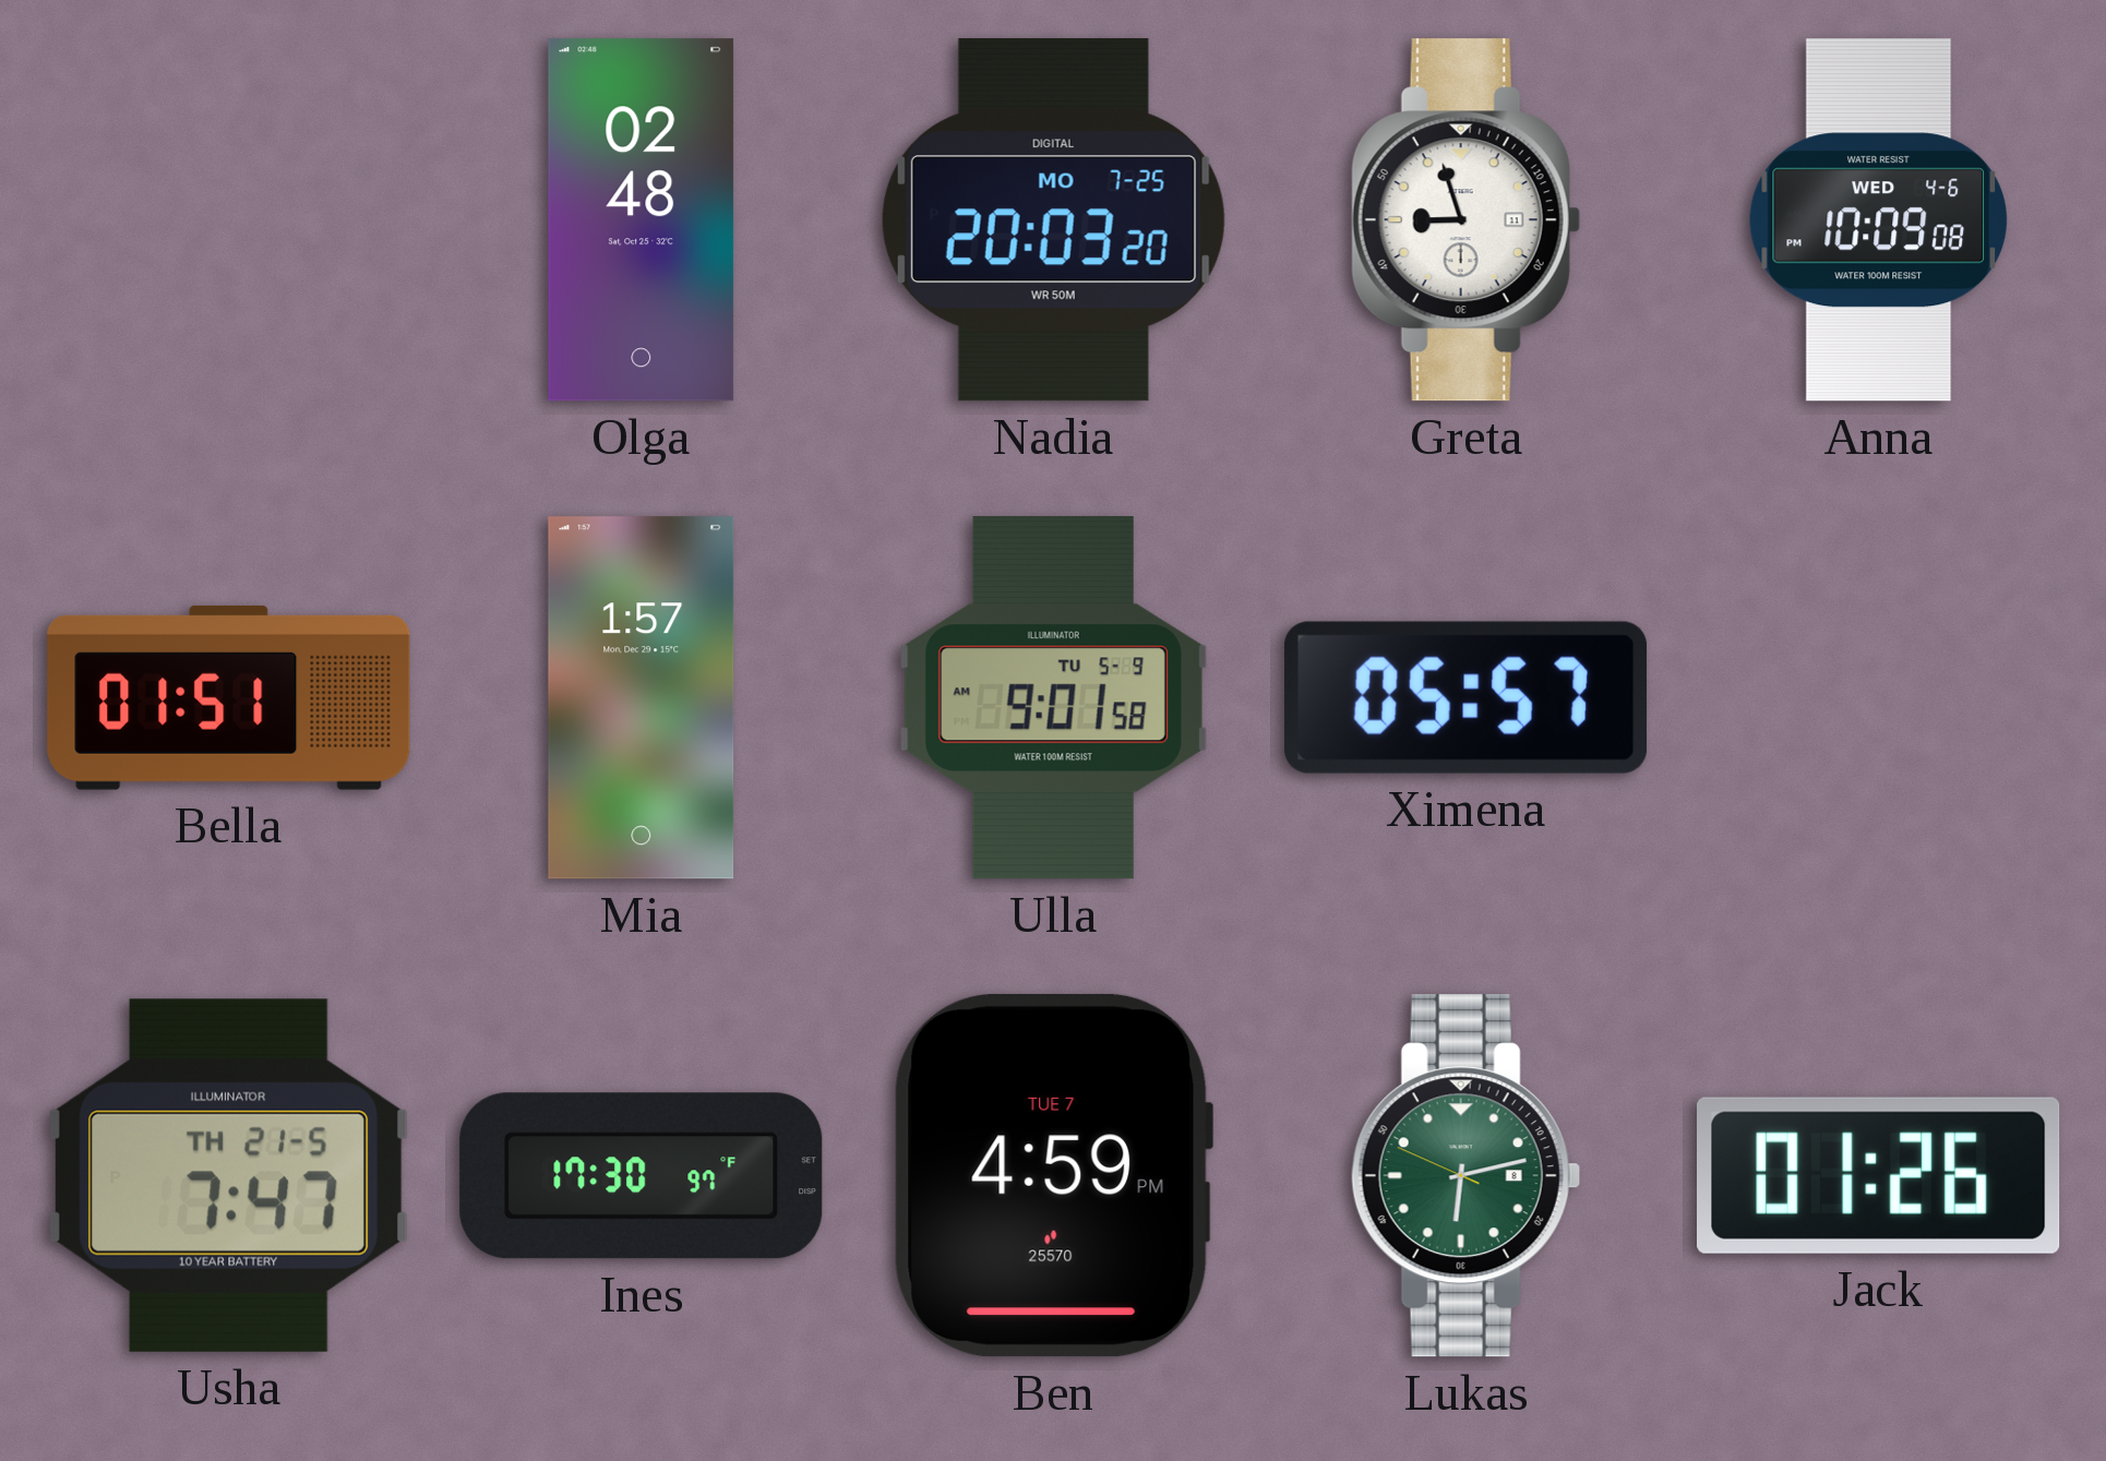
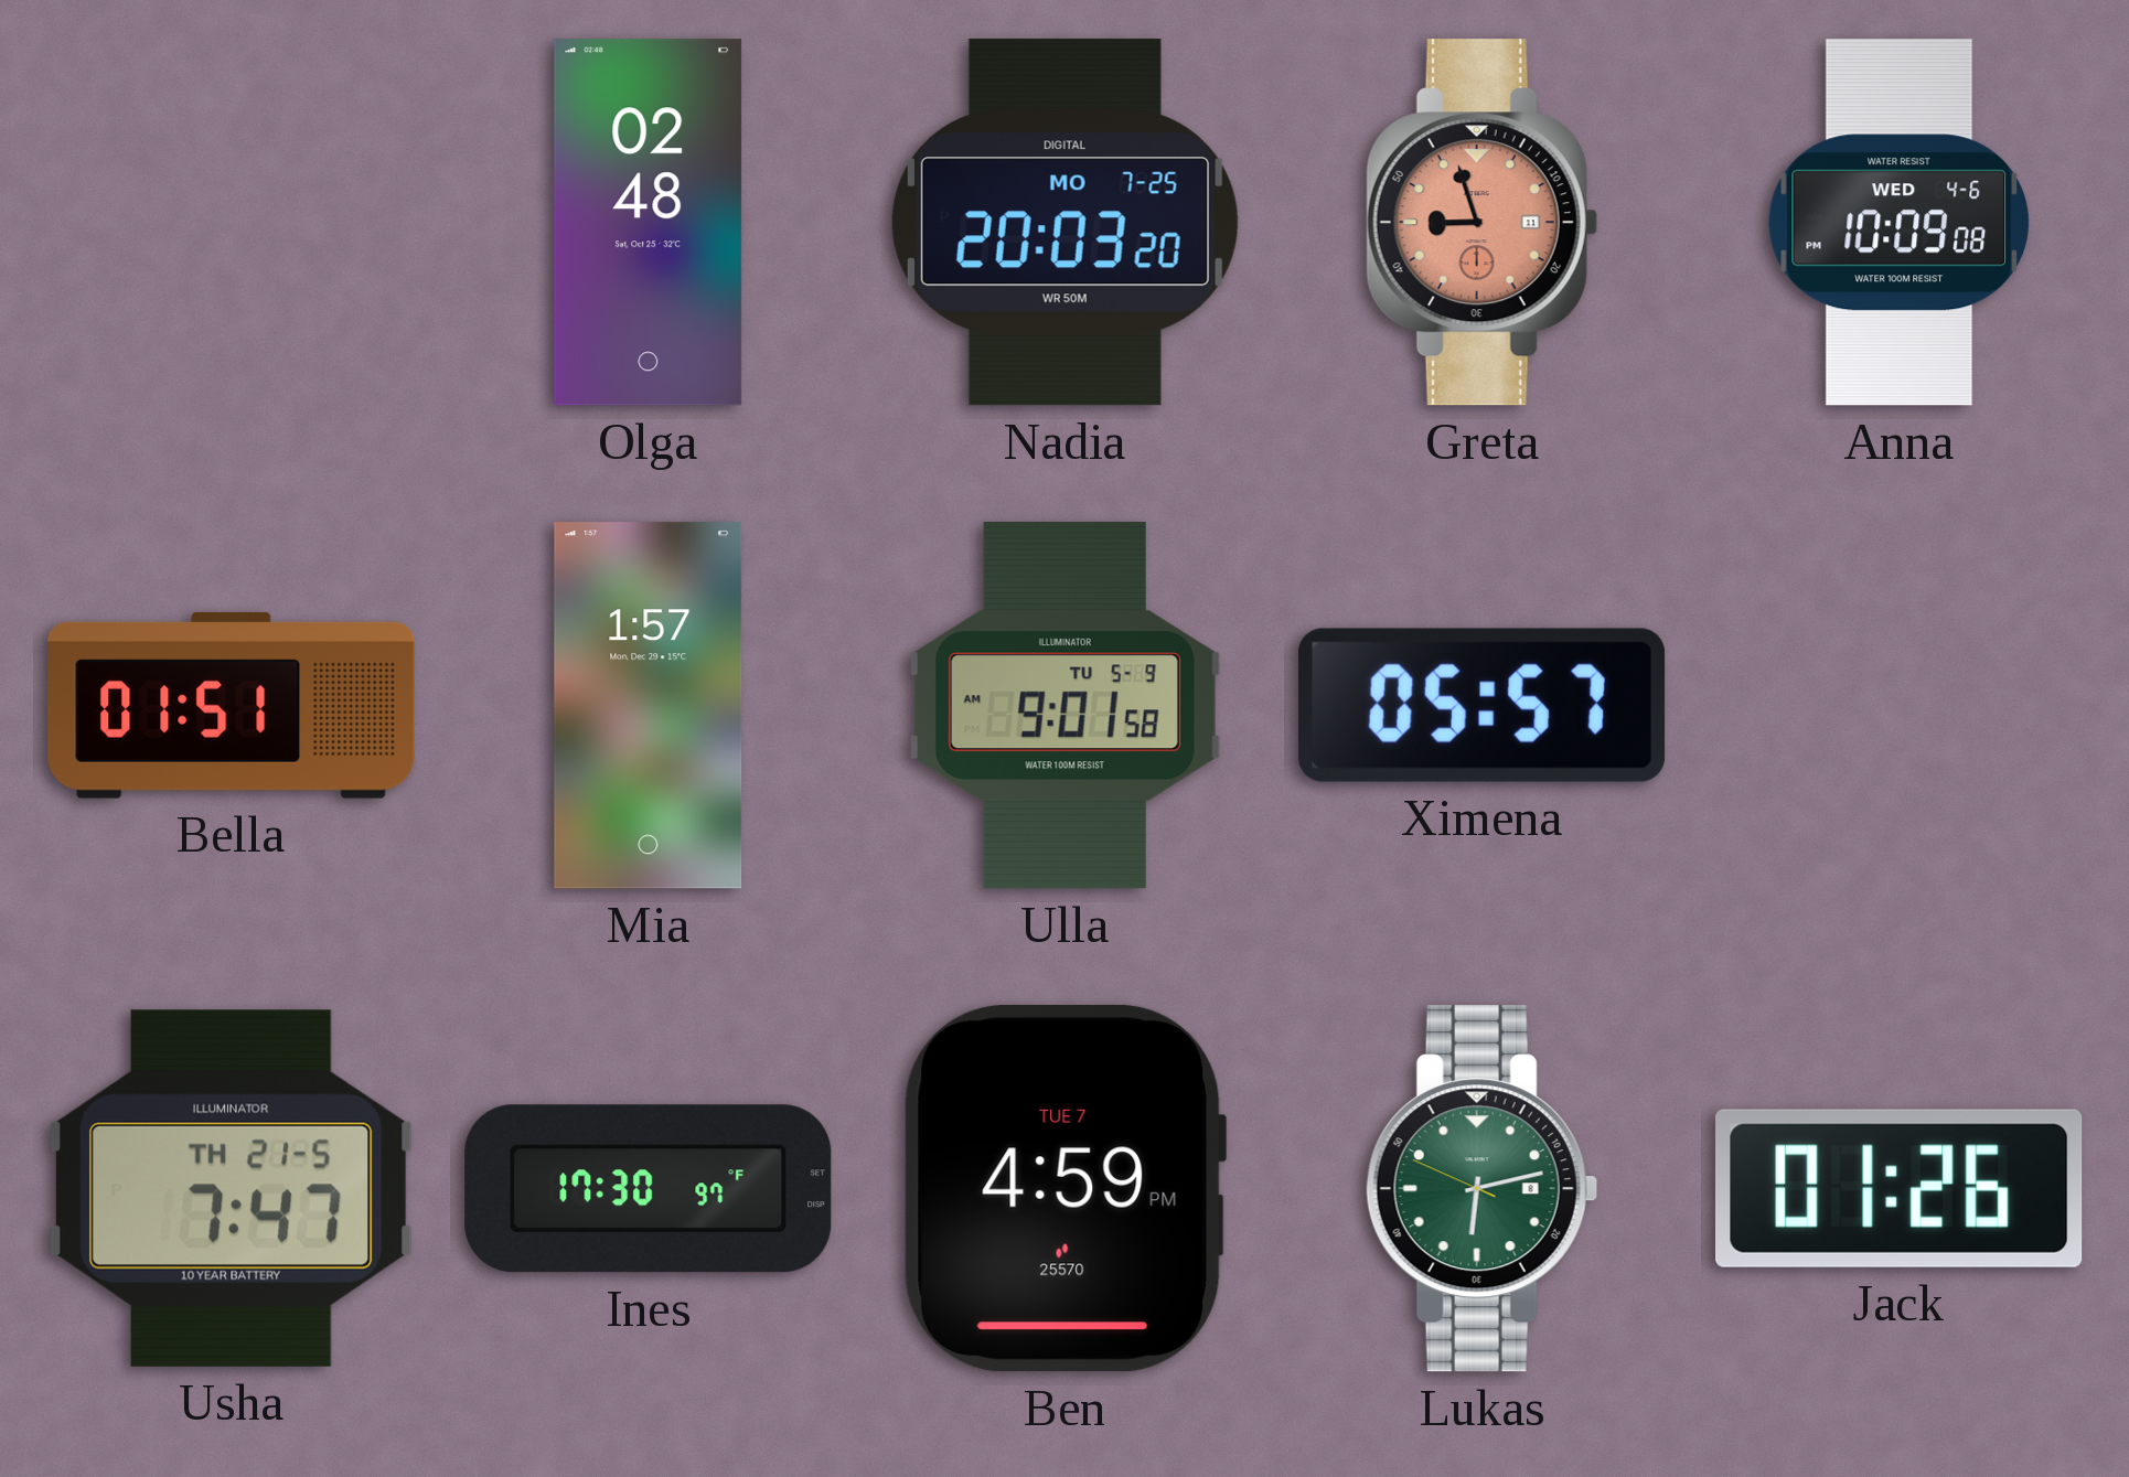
Greta dial: white -> salmon
